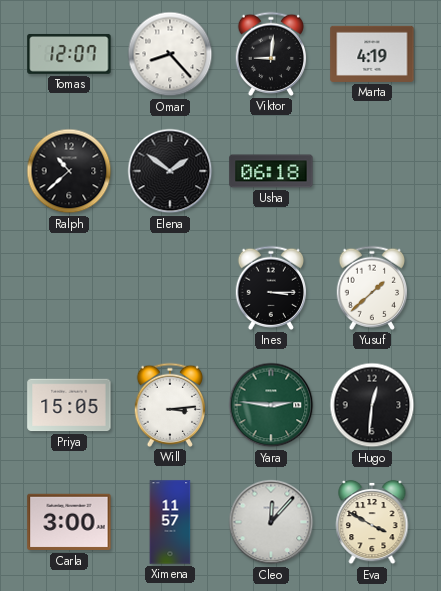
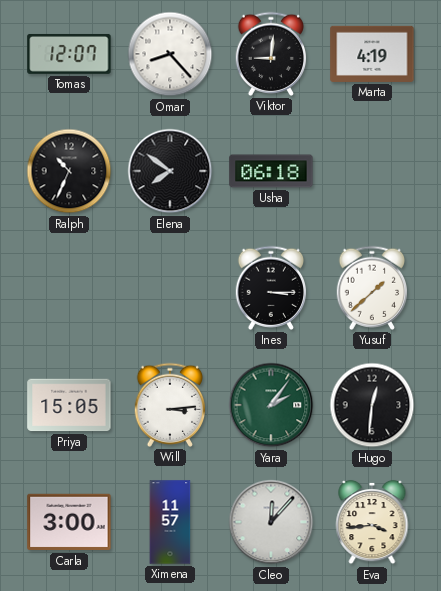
Ralph: 10:38 -> 10:34
Elena: 1:51 -> 7:51
Yara: 2:46 -> 2:06
Eva: 3:50 -> 3:44
